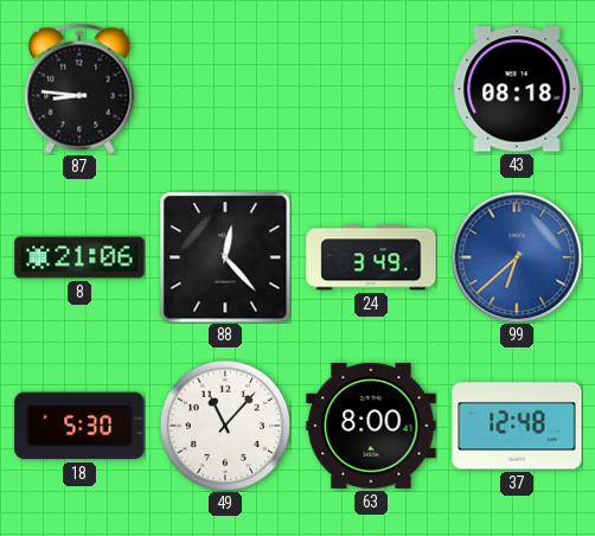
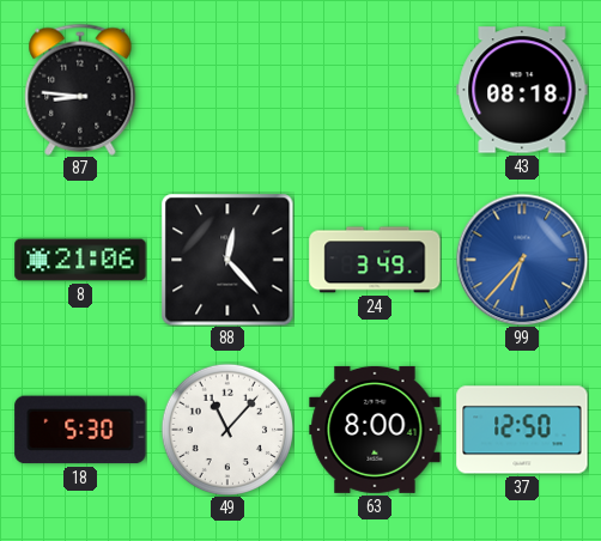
99: 6:38 -> 6:37
37: 12:48 -> 12:50
